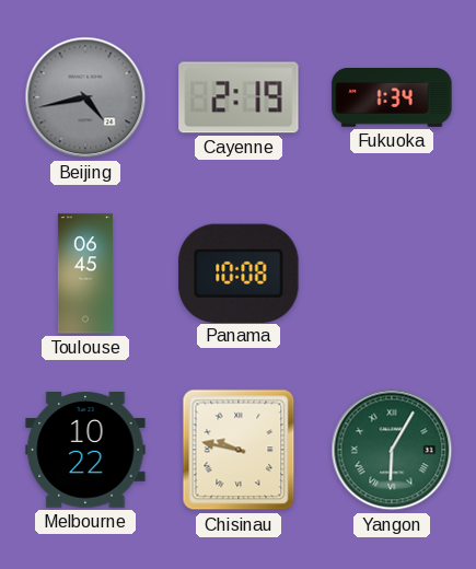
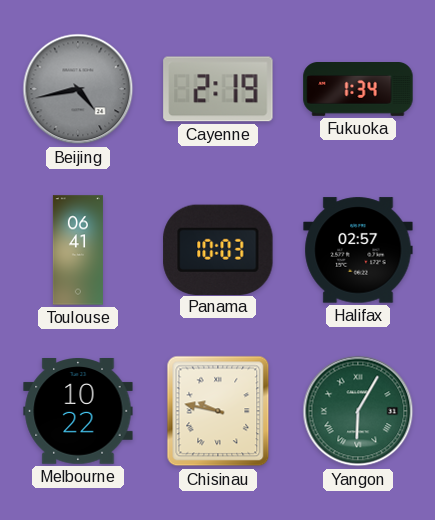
Toulouse: 06:45 -> 06:41
Panama: 10:08 -> 10:03
Halifax: none -> 02:57
